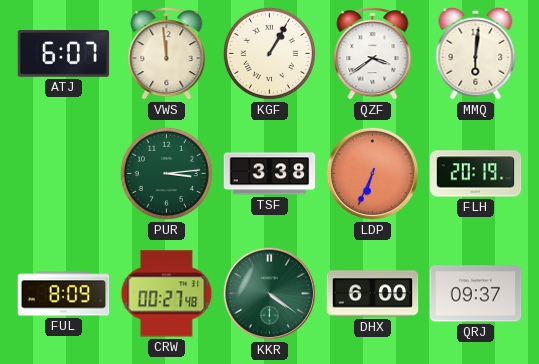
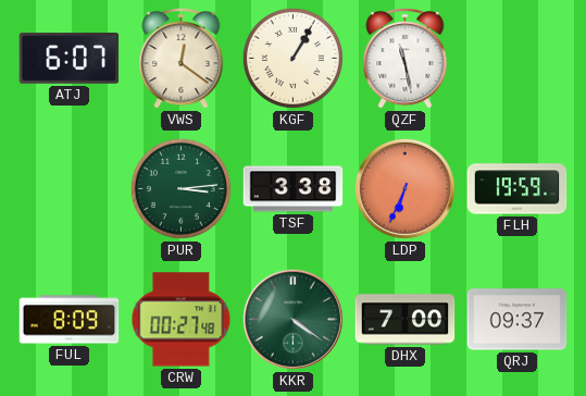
VWS: 11:59 -> 12:21
QZF: 3:39 -> 11:28
MMQ: 6:01 -> none
FLH: 20:19 -> 19:59
DHX: 6:00 -> 7:00
